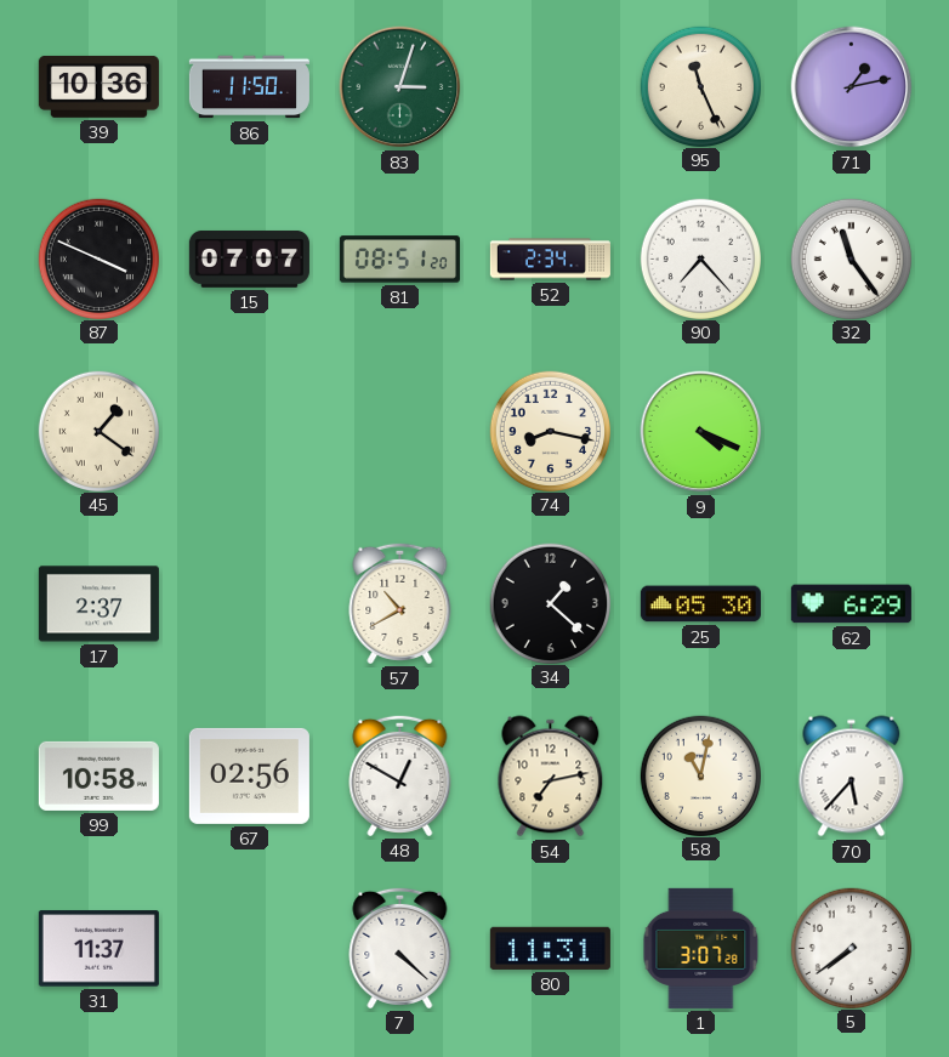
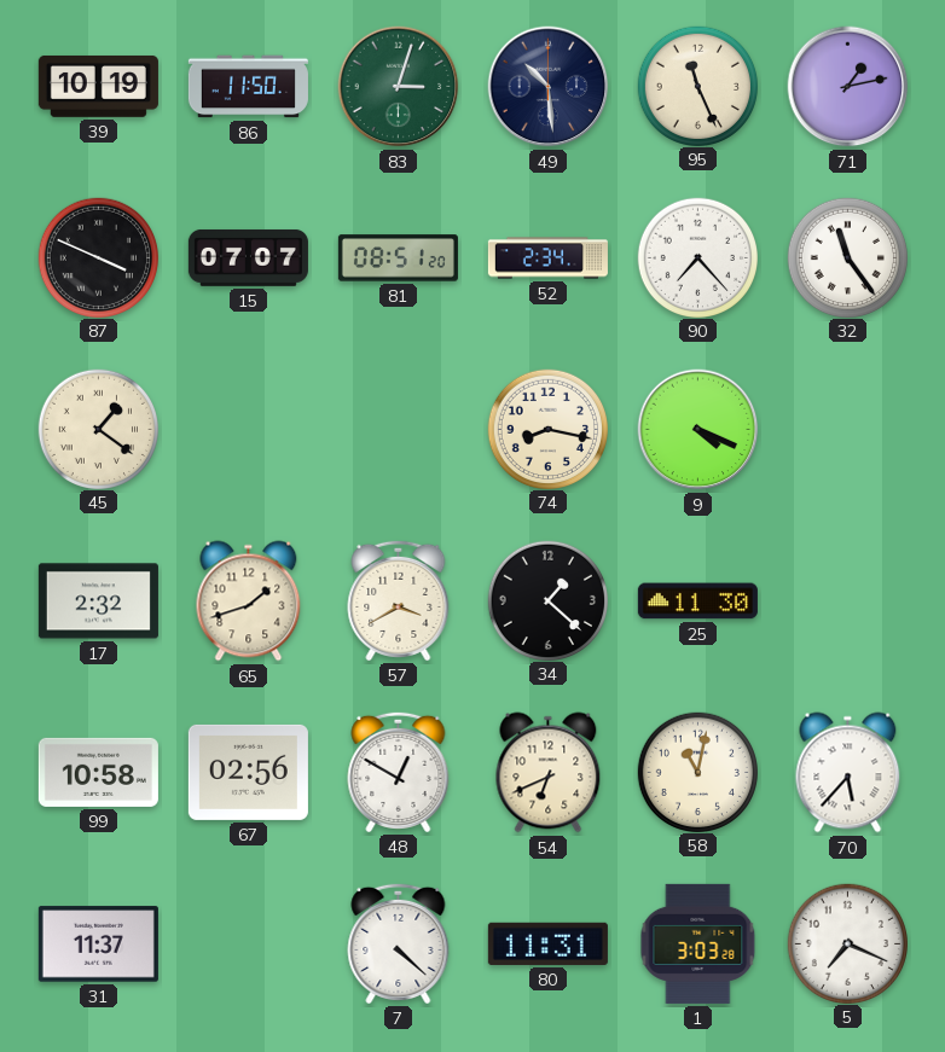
39: 10:36 -> 10:19
49: none -> 10:29
17: 2:37 -> 2:32
65: none -> 1:42
57: 10:40 -> 3:40
25: 05:30 -> 11:30
62: 6:29 -> none
54: 7:13 -> 6:41
1: 3:07 -> 3:03
5: 7:39 -> 7:19
